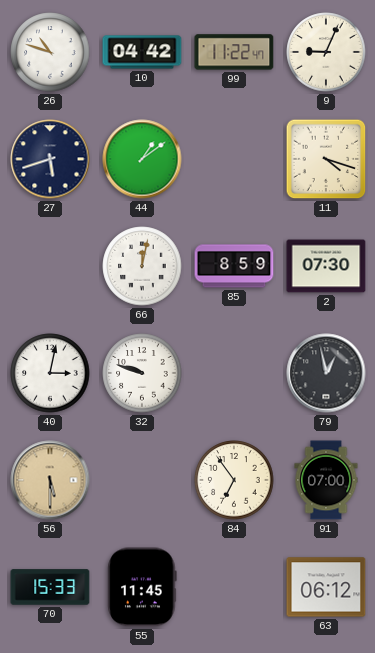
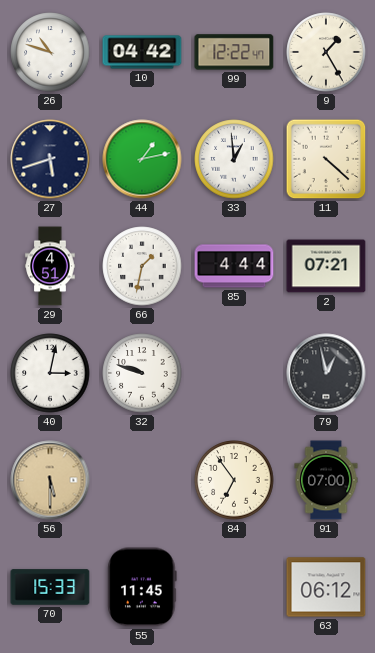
99: 11:22 -> 12:22
9: 9:04 -> 1:25
44: 1:09 -> 1:13
33: none -> 12:59
11: 4:18 -> 4:22
29: none -> 4:51
66: 12:02 -> 1:32
85: 8:59 -> 4:44
2: 07:30 -> 07:21
